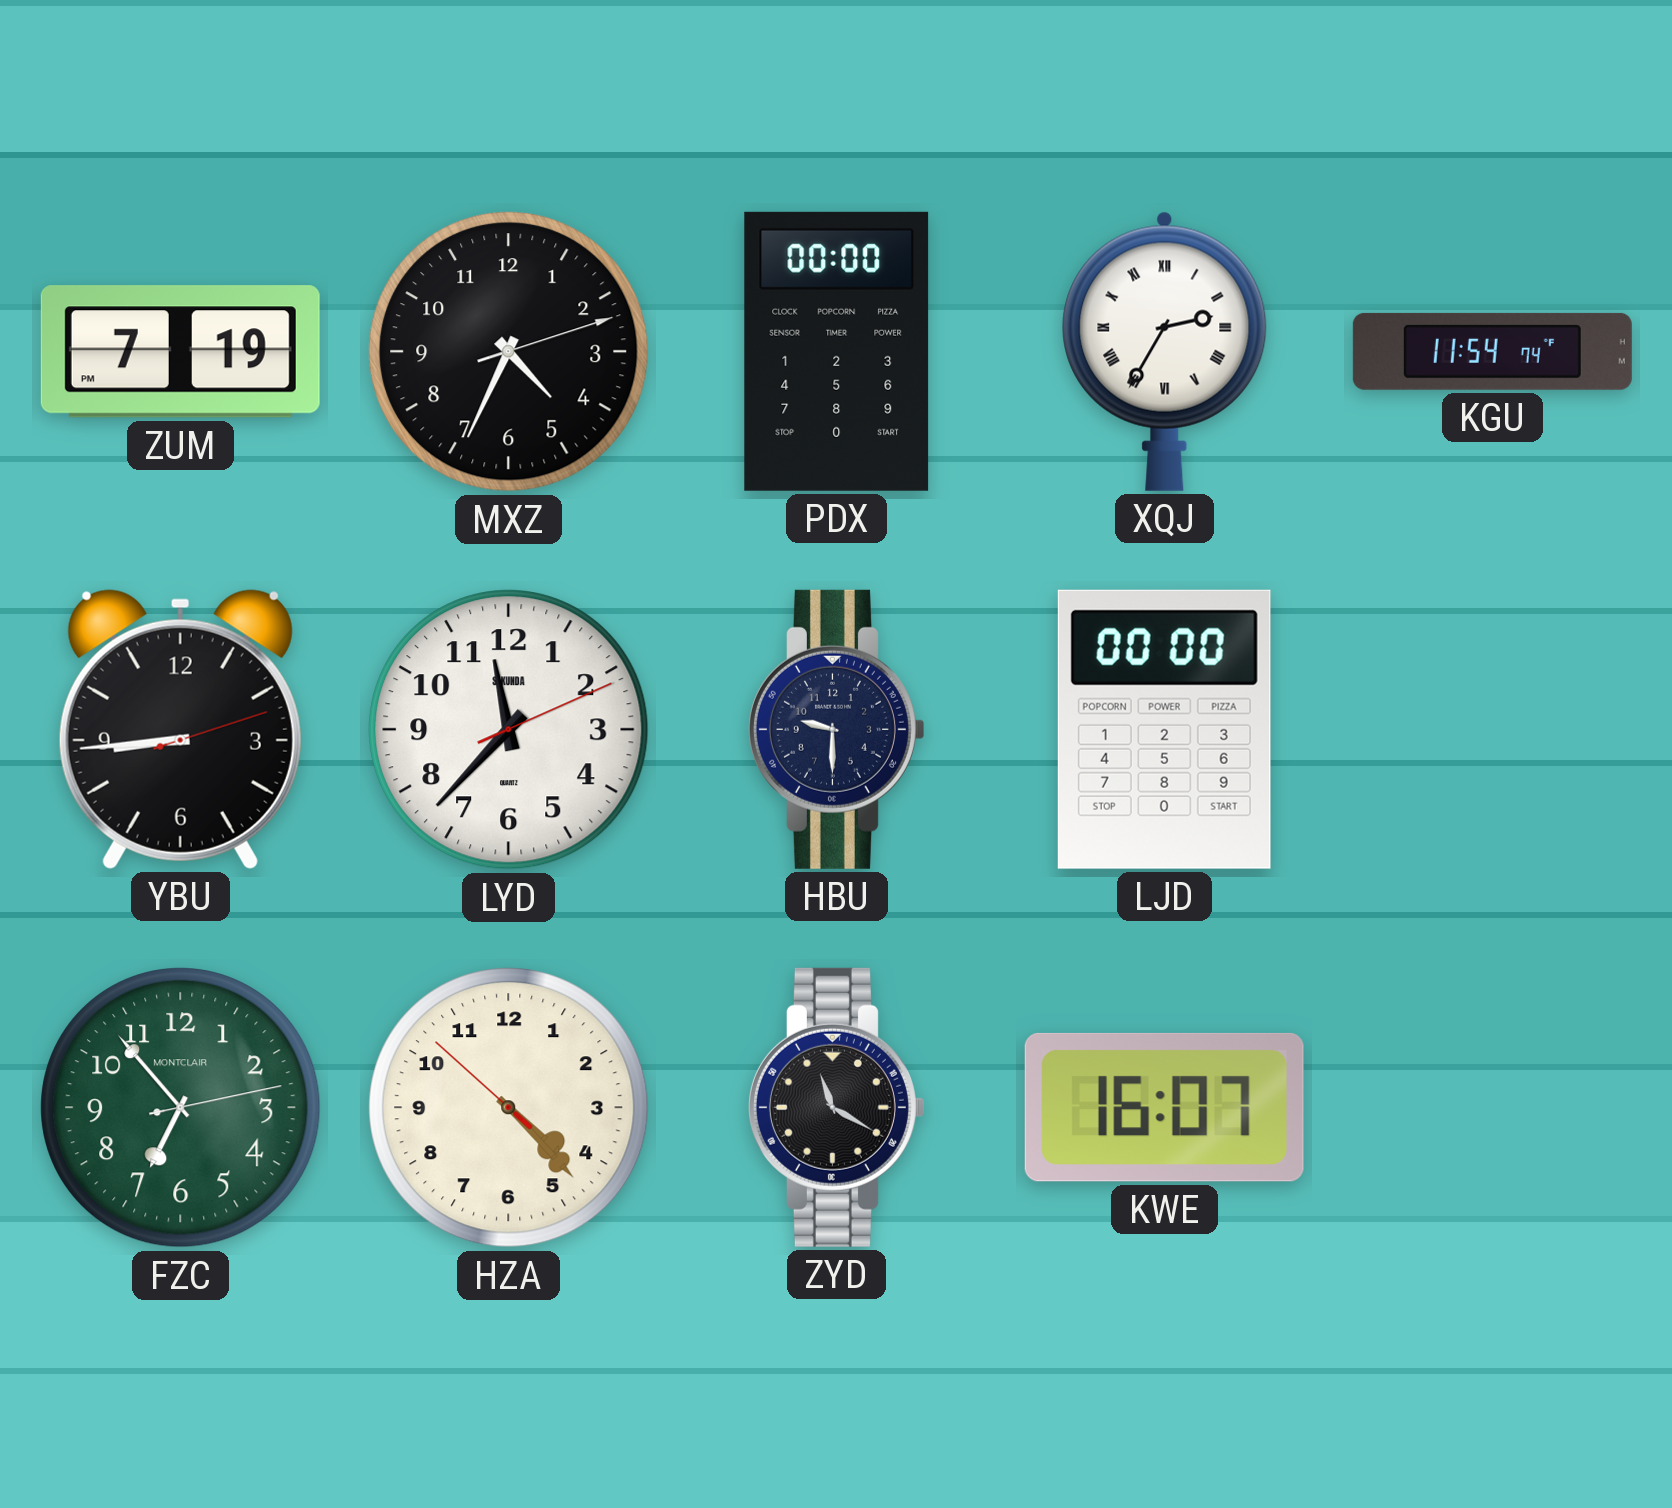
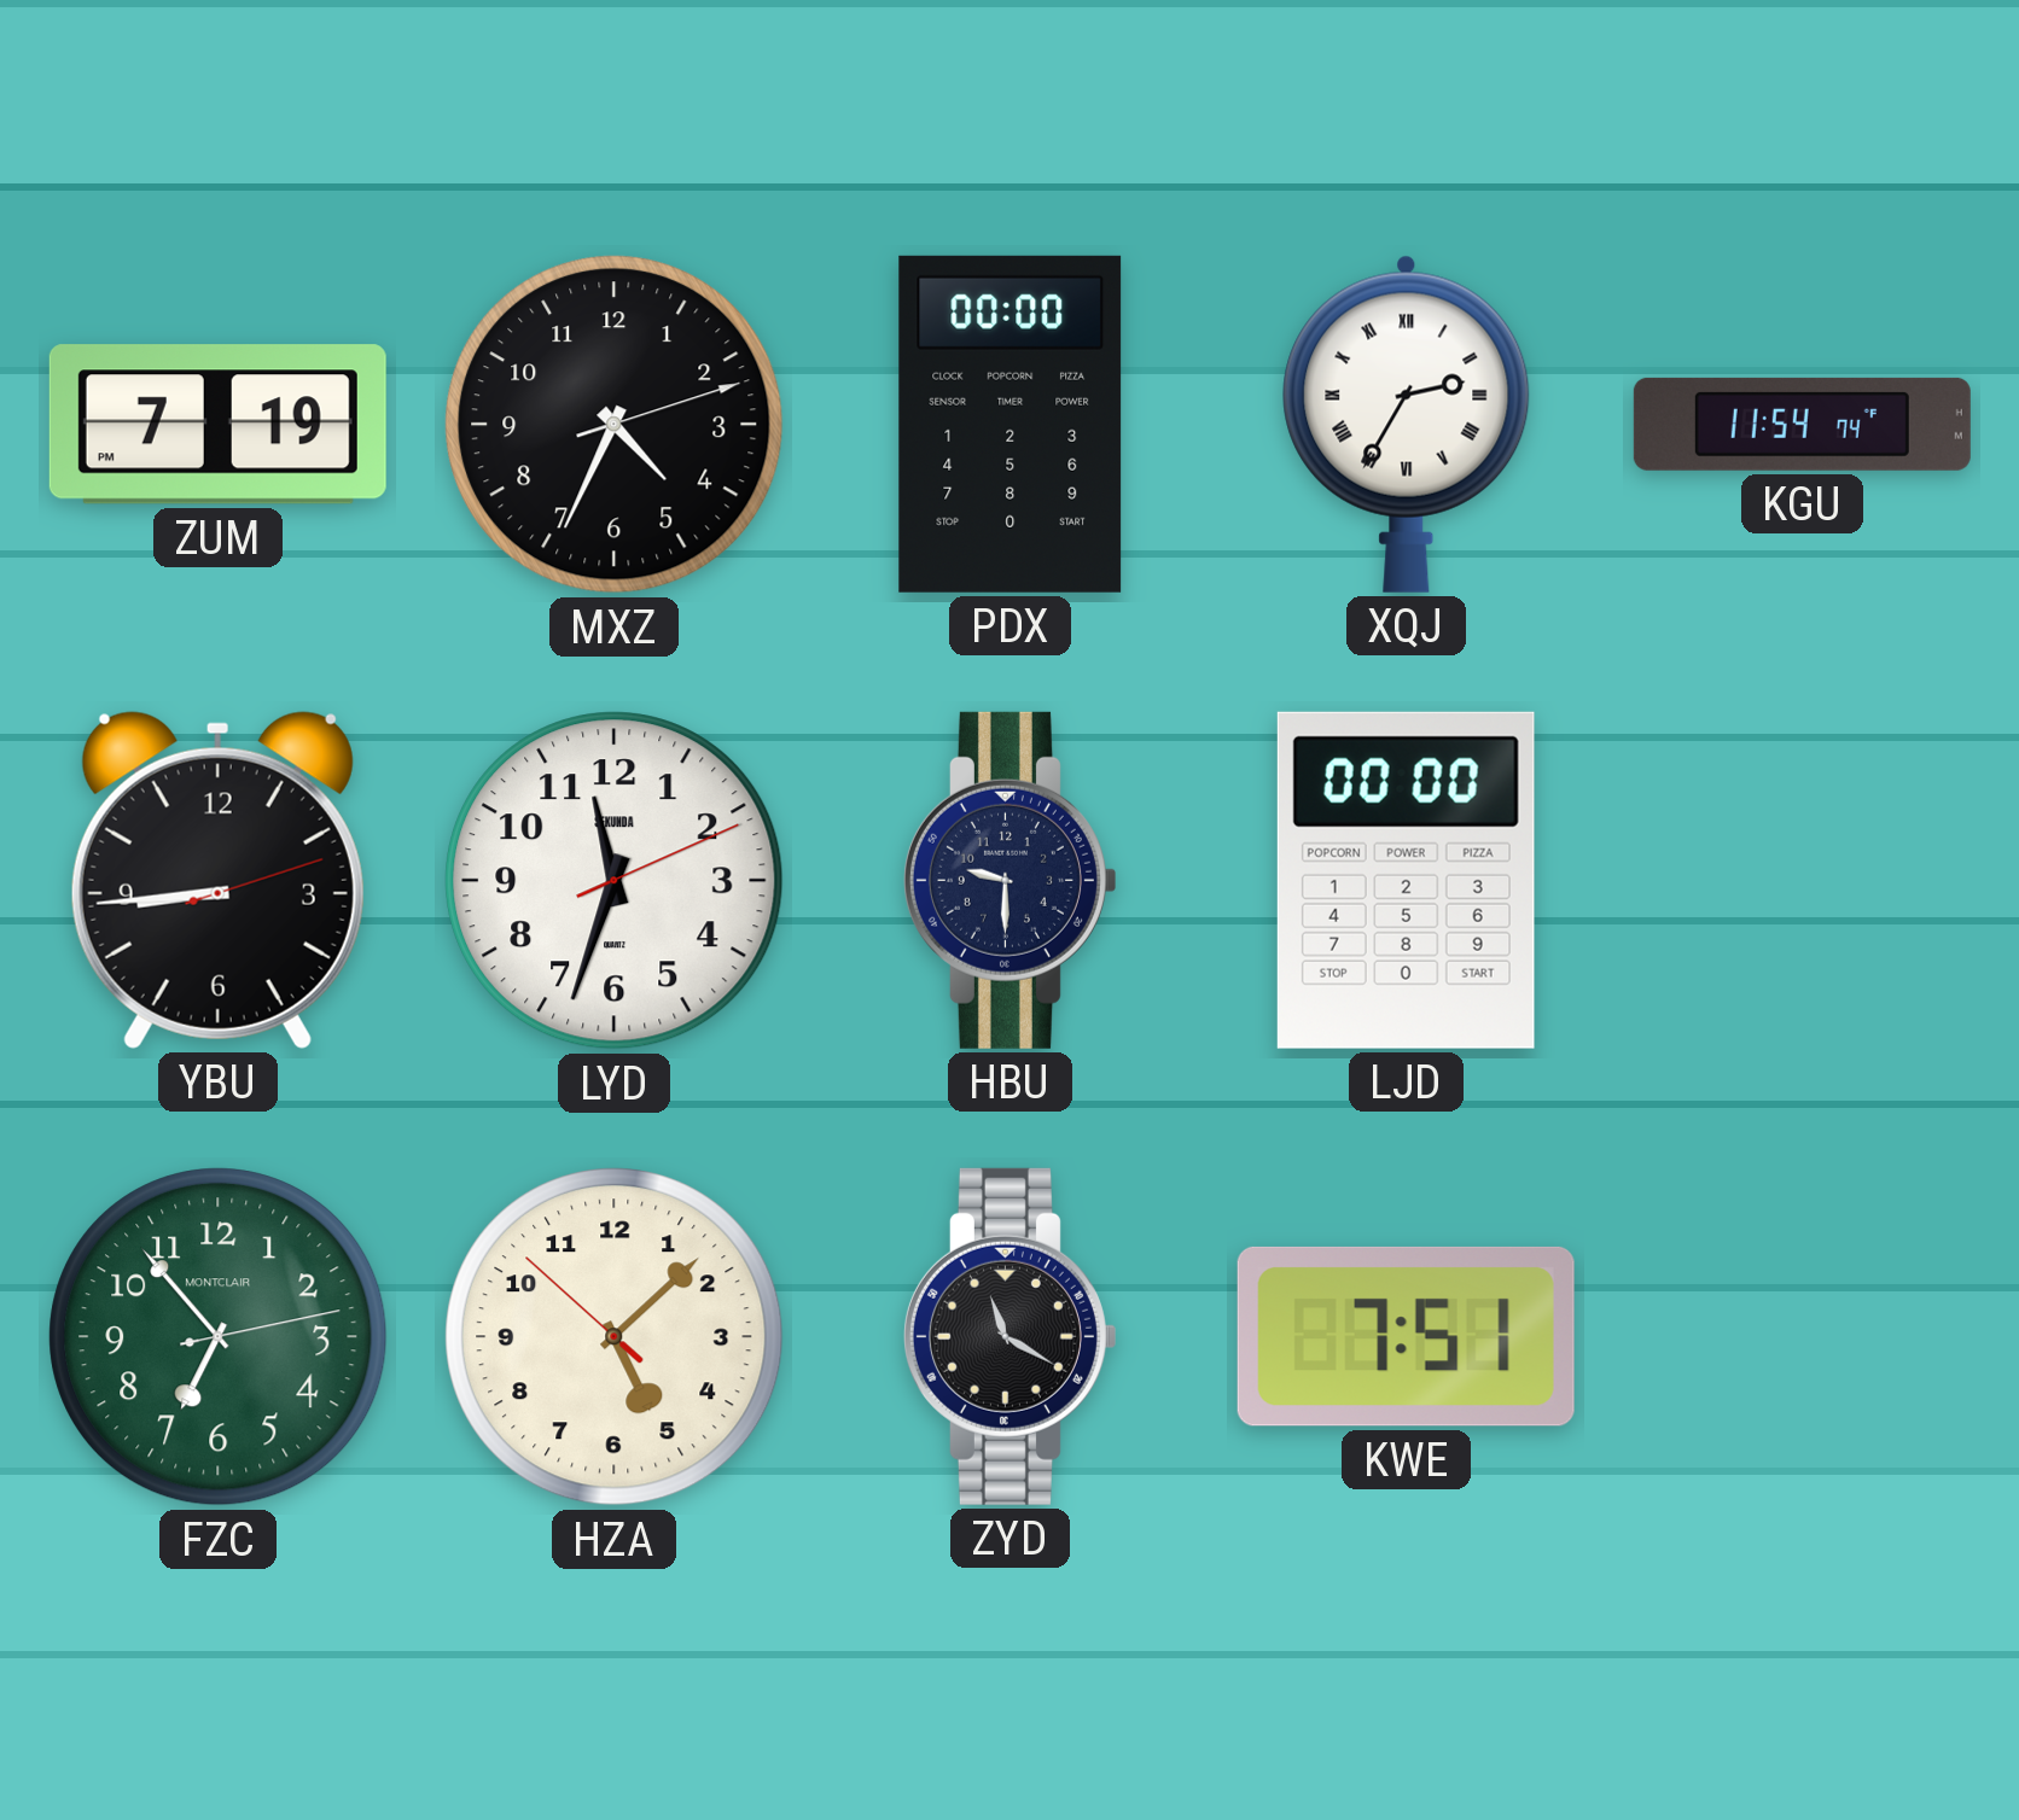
LYD: 11:37 -> 11:33
HZA: 4:22 -> 5:07
KWE: 16:07 -> 7:51
